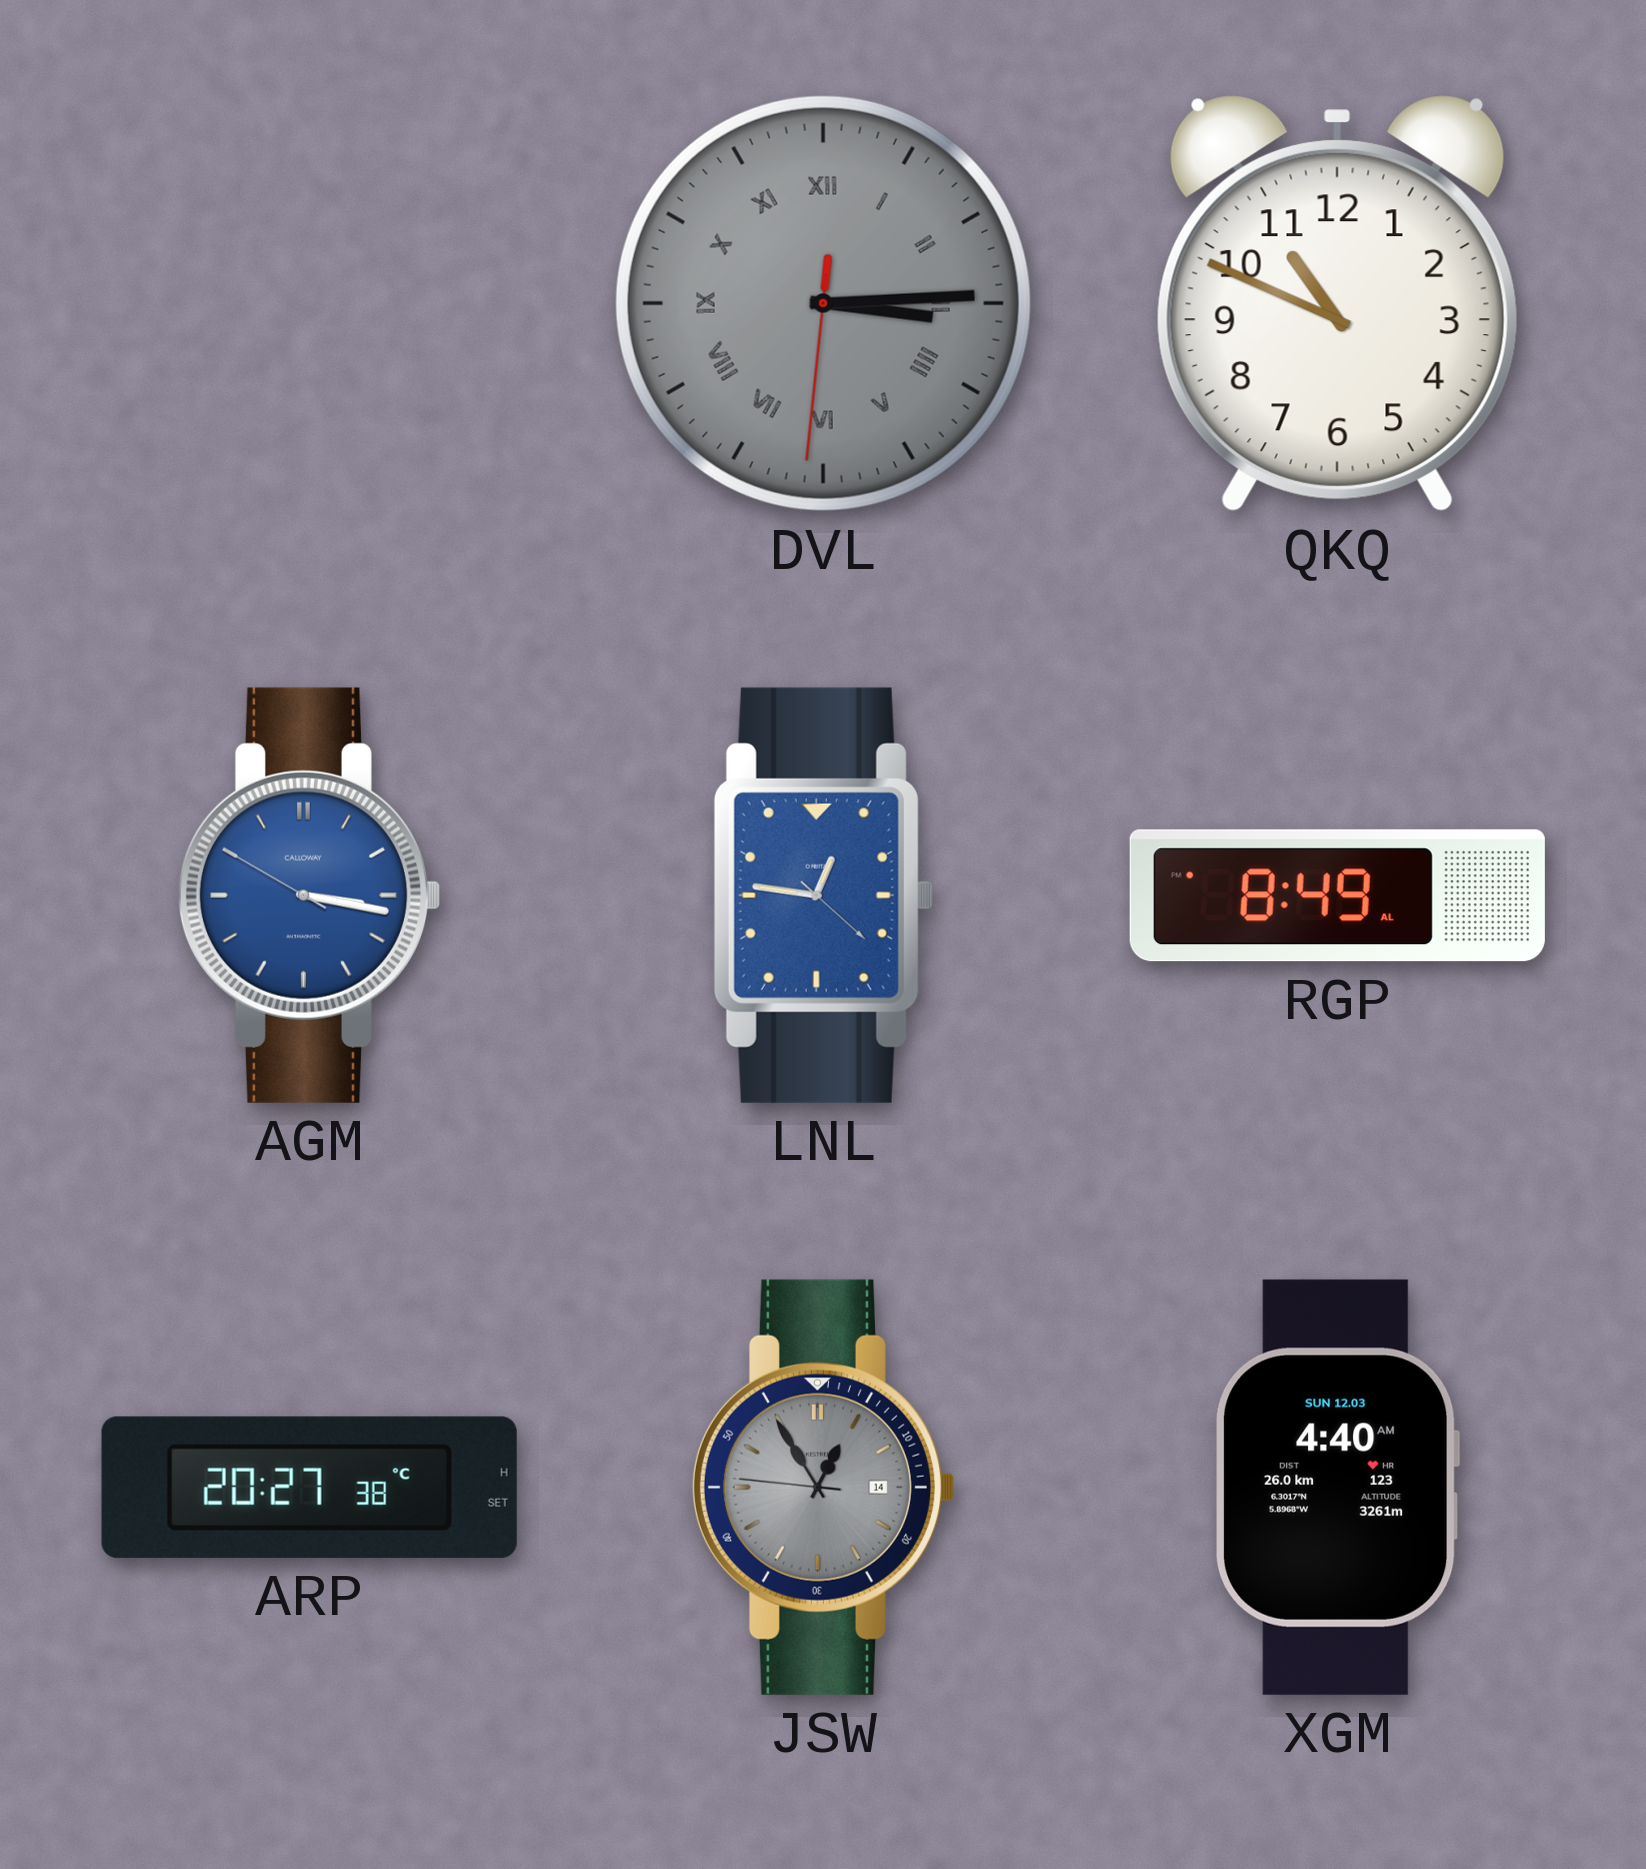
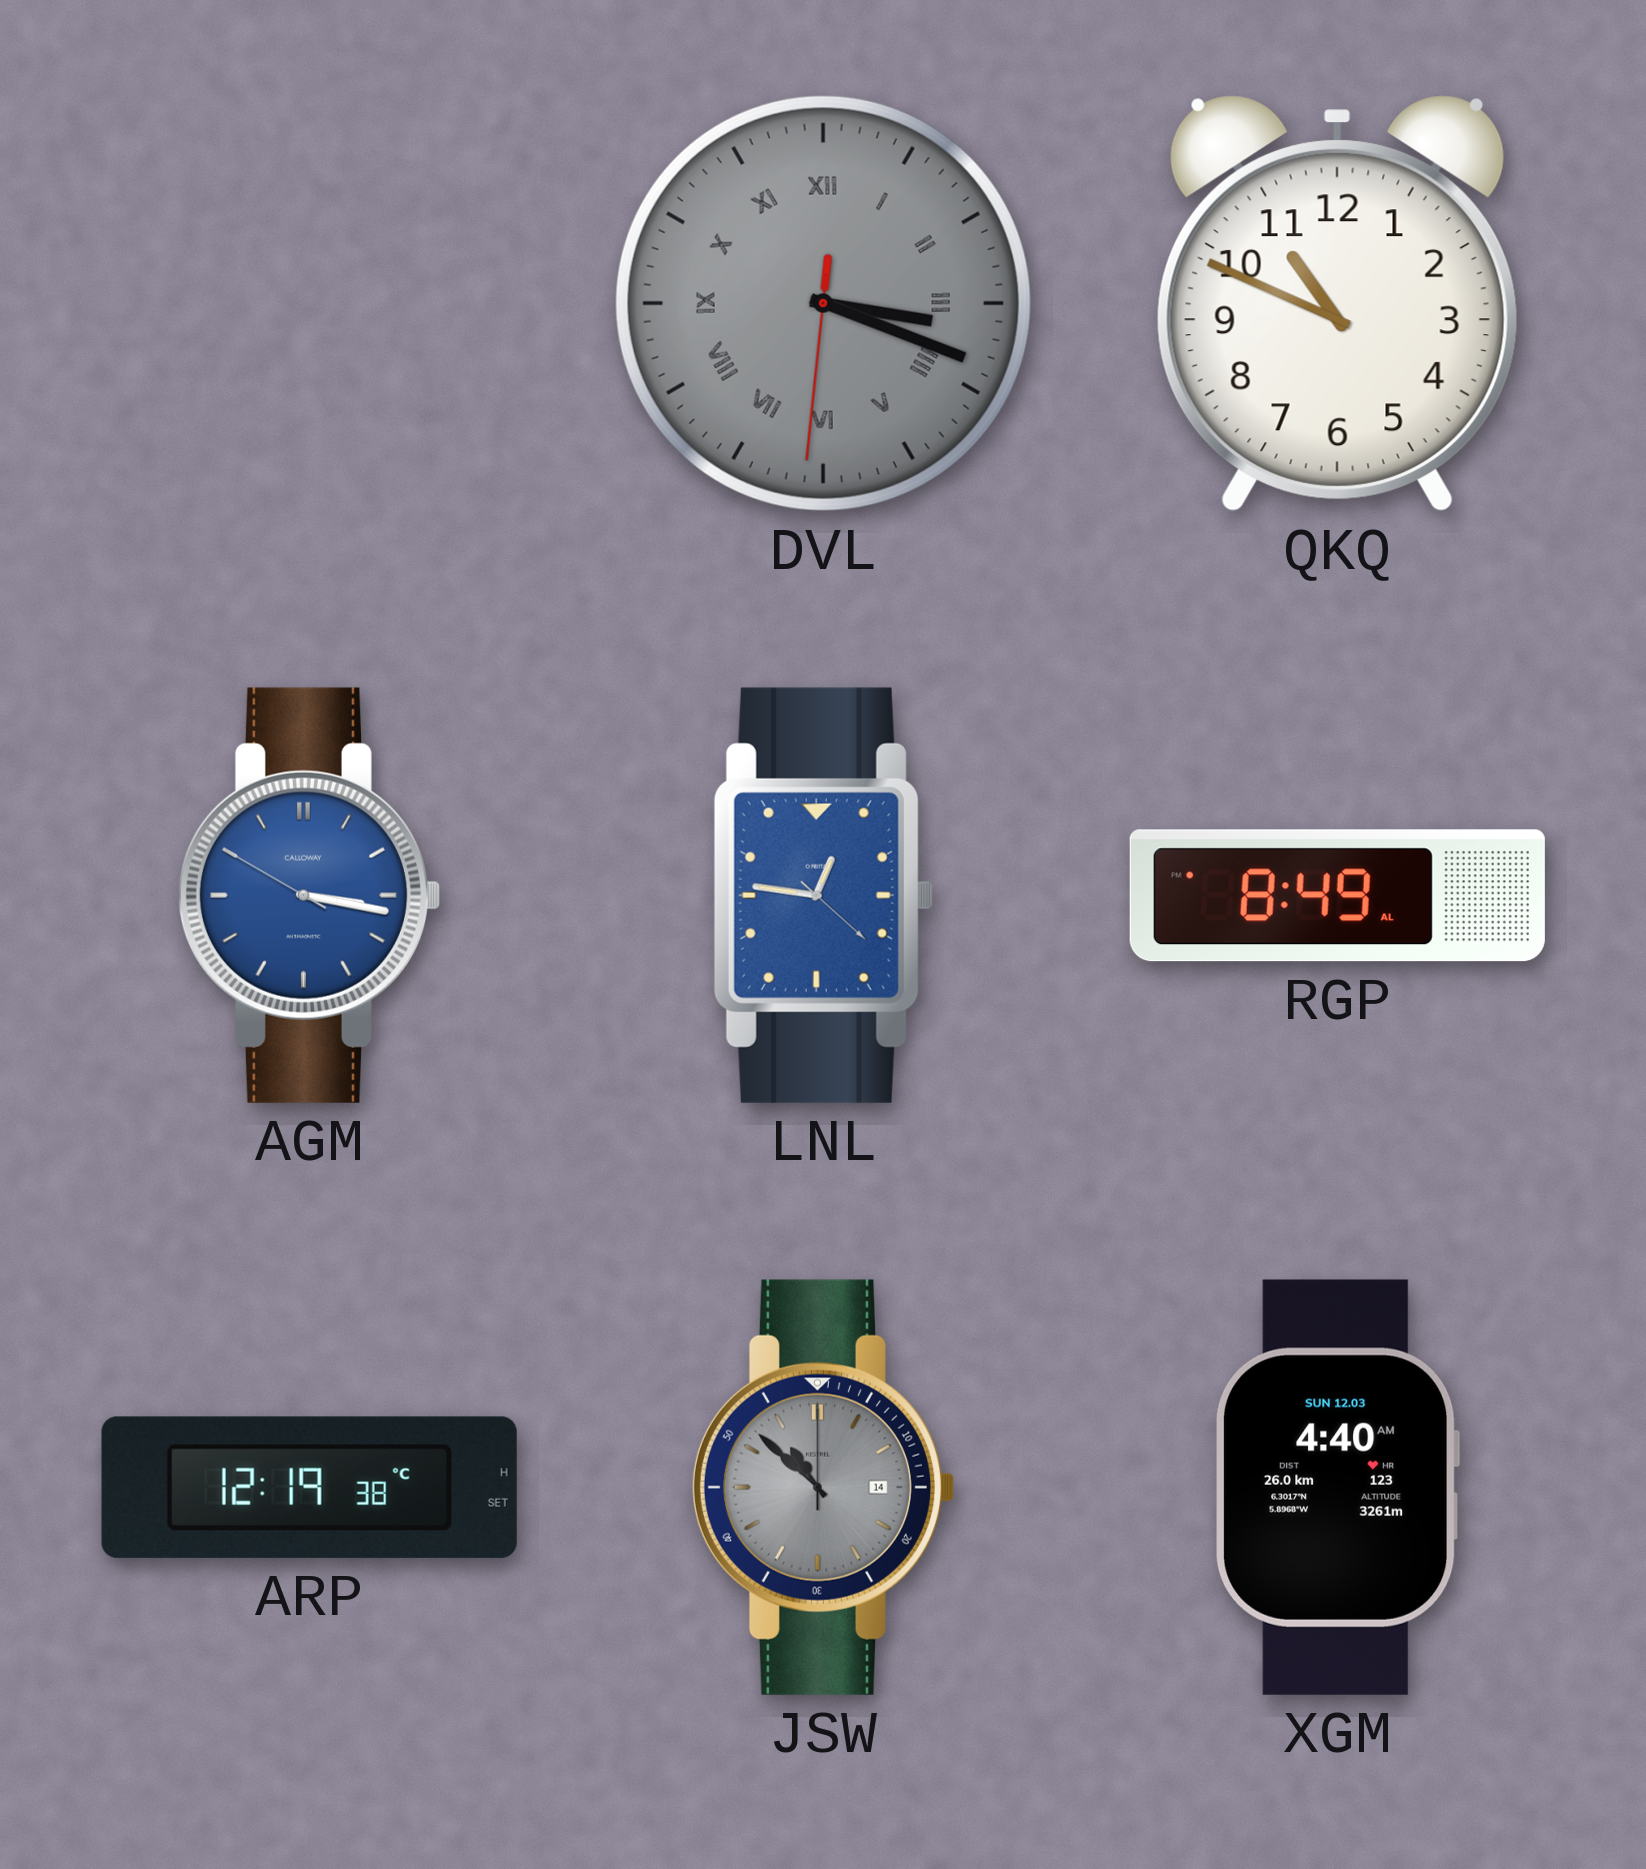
DVL: 3:14 -> 3:18
ARP: 20:27 -> 12:19
JSW: 12:54 -> 10:52
